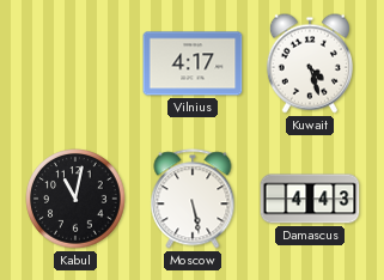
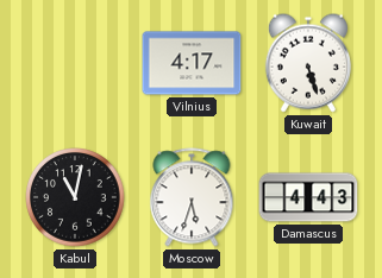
Kuwait: 4:27 -> 5:27
Moscow: 5:28 -> 5:33
